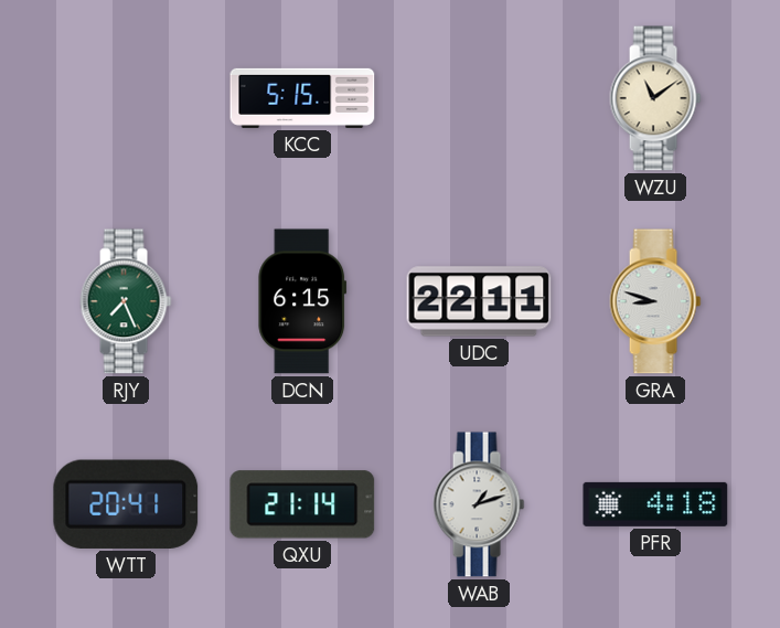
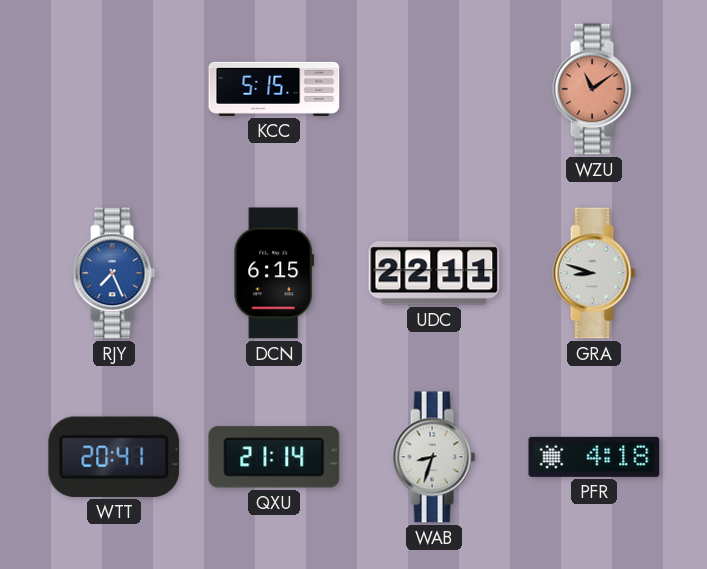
WZU dial: cream -> salmon
RJY dial: green -> blue
WAB: 1:12 -> 8:33
